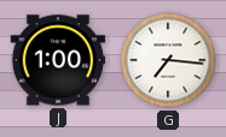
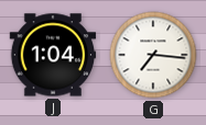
J: 1:00 -> 1:04
